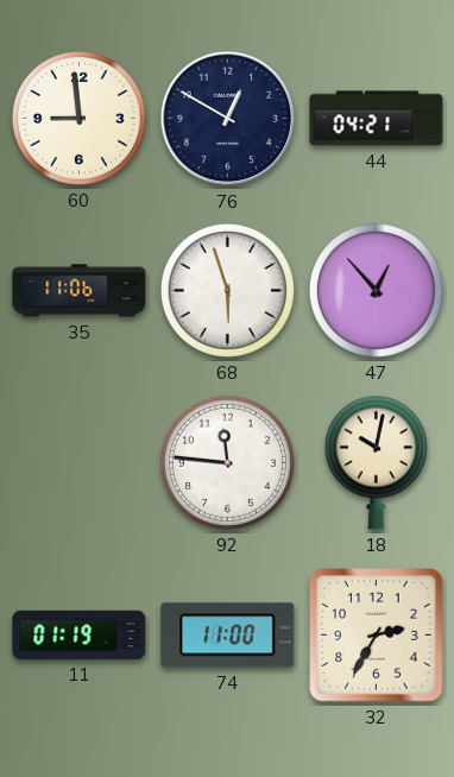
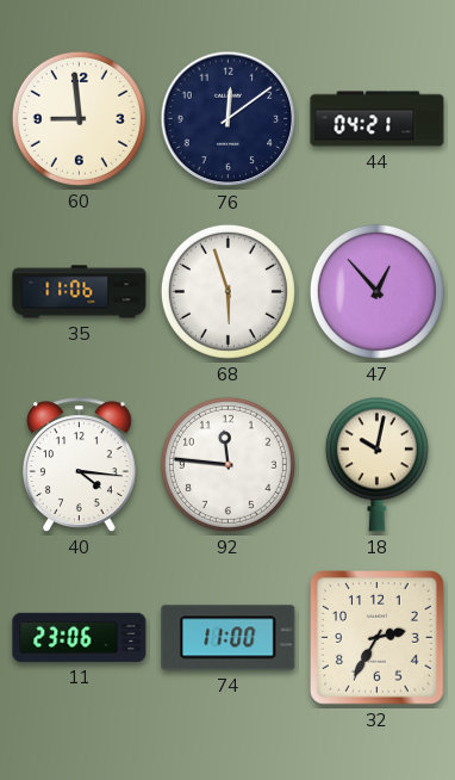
76: 12:50 -> 12:09
40: none -> 4:16
11: 01:19 -> 23:06
